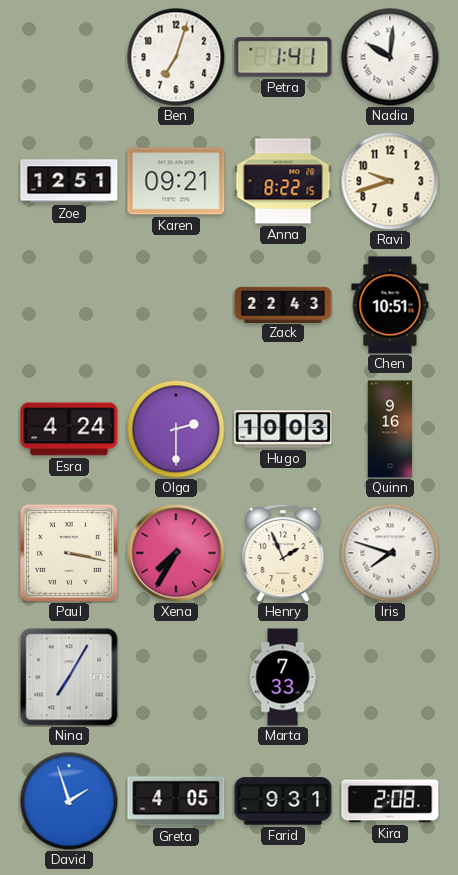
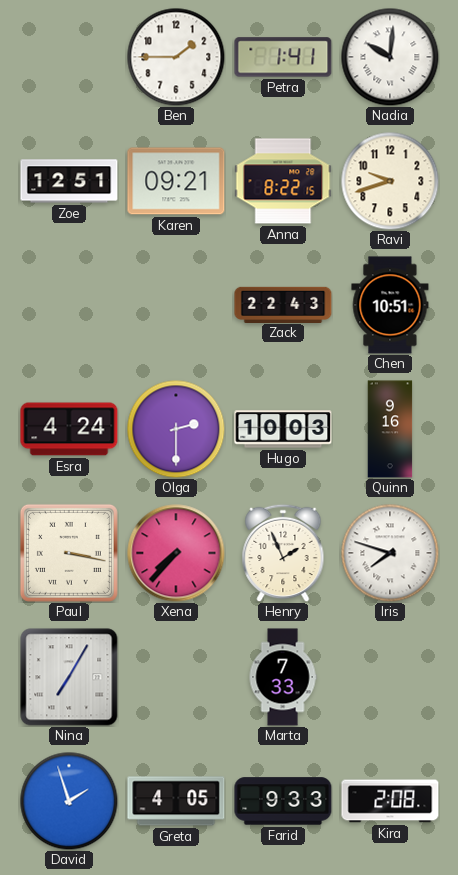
Ben: 7:03 -> 1:45
Xena: 7:35 -> 7:37
Farid: 9:31 -> 9:33
